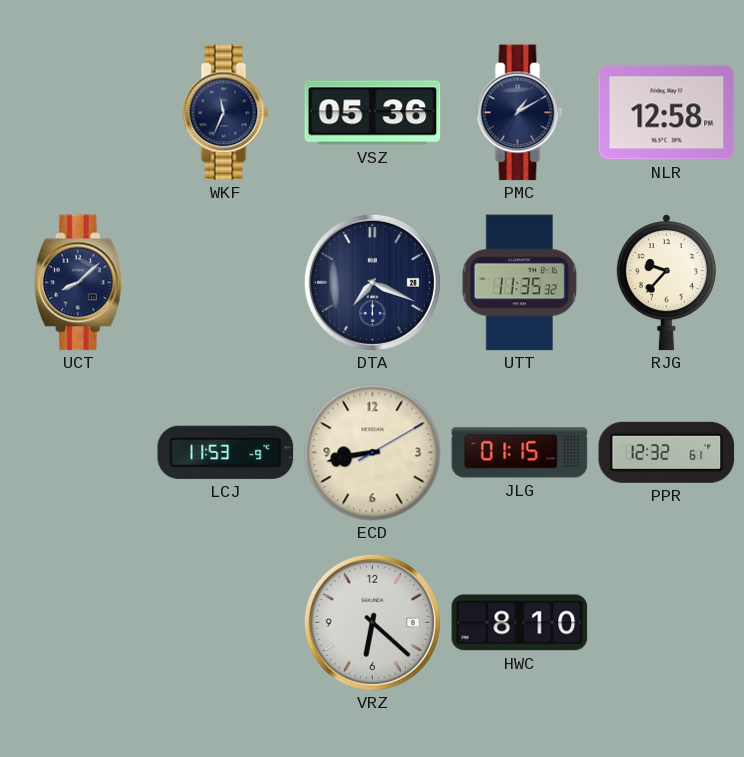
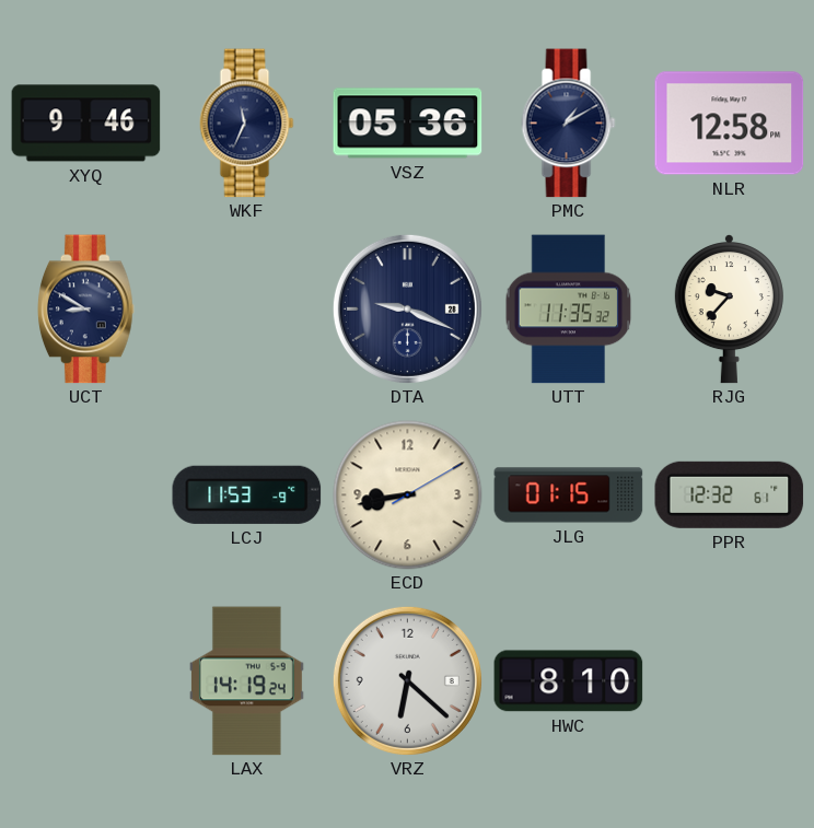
XYQ: none -> 9:46
UCT: 8:08 -> 8:50
DTA: 7:19 -> 9:19
LAX: none -> 14:19
